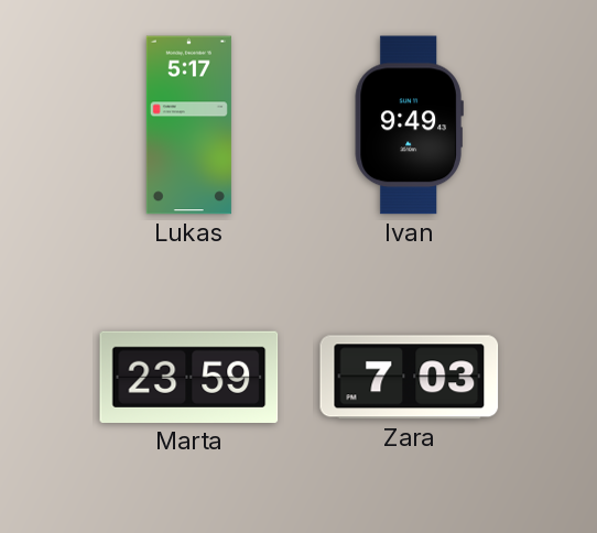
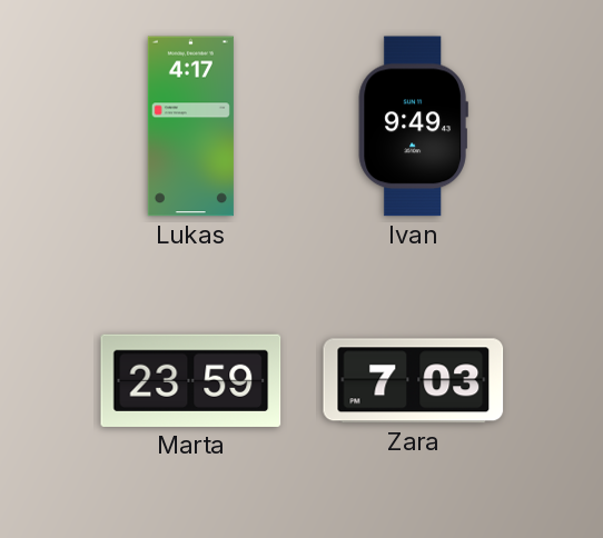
Lukas: 5:17 -> 4:17
